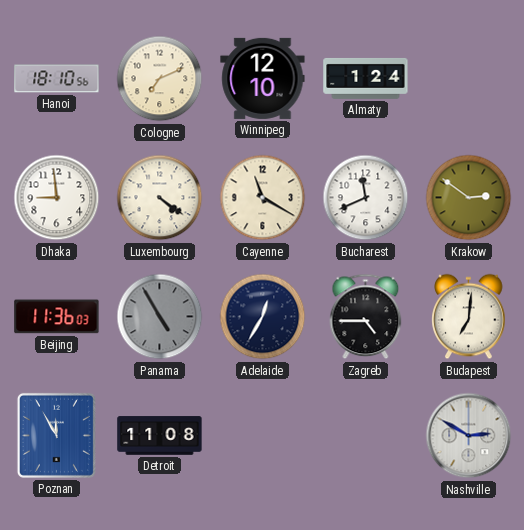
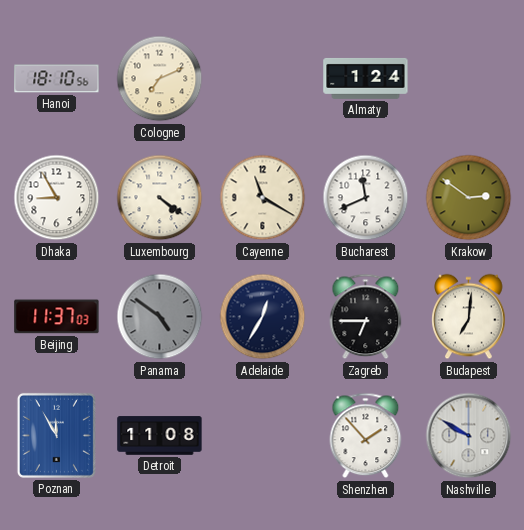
Winnipeg: 12:10 -> none
Dhaka: 8:59 -> 8:55
Beijing: 11:36 -> 11:37
Panama: 4:55 -> 4:51
Zagreb: 4:45 -> 6:45
Shenzhen: none -> 1:53
Nashville: 2:50 -> 9:50
